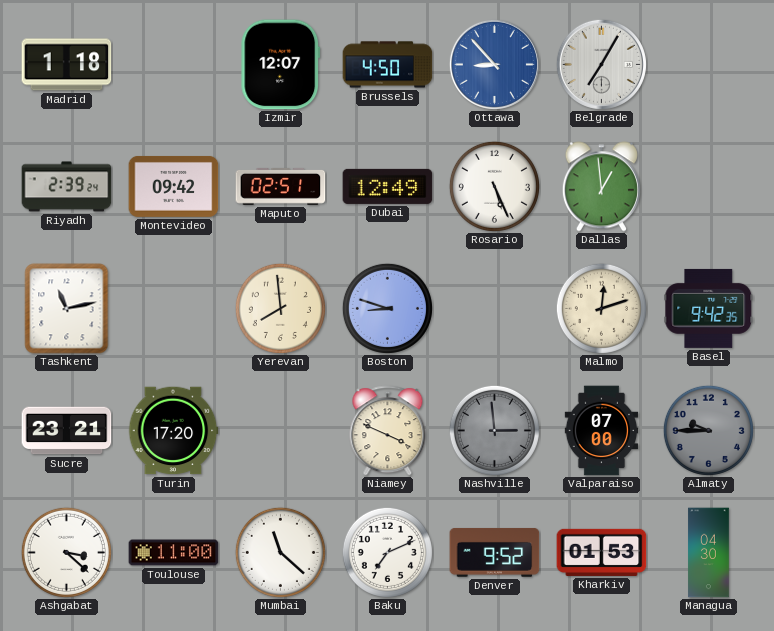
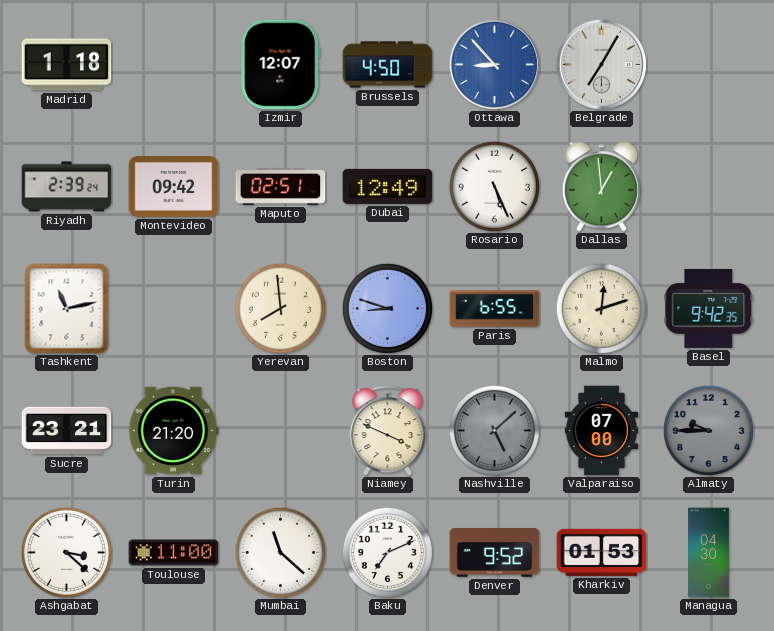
Paris: none -> 6:55
Turin: 17:20 -> 21:20
Nashville: 2:59 -> 5:08
